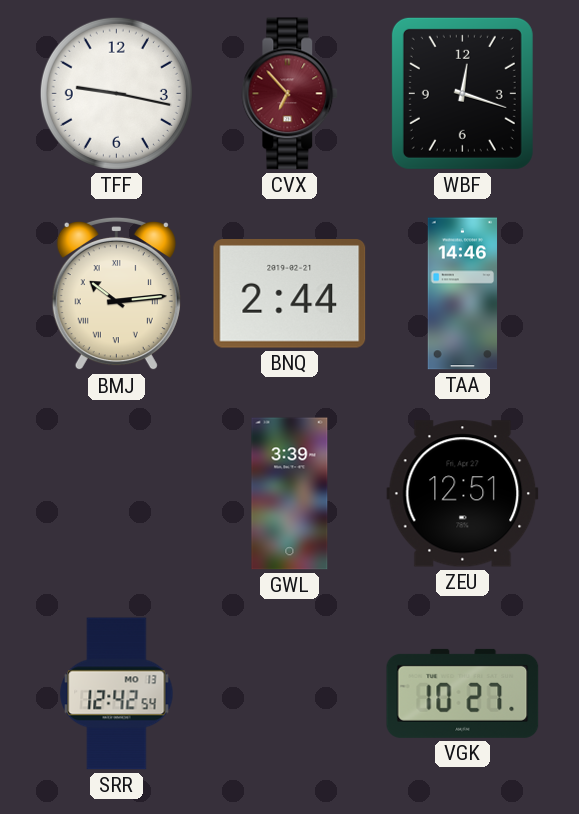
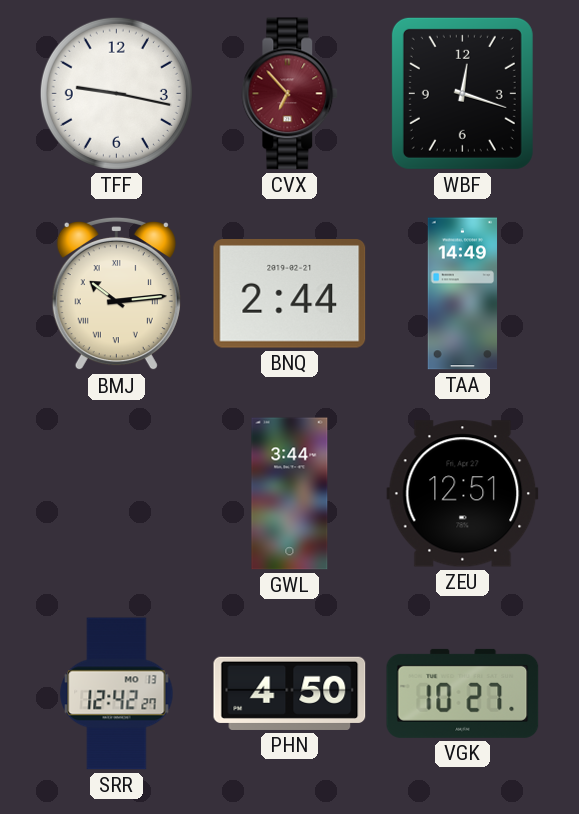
TAA: 14:46 -> 14:49
GWL: 3:39 -> 3:44
SRR: 12:42:54 -> 12:42:27
PHN: none -> 4:50
